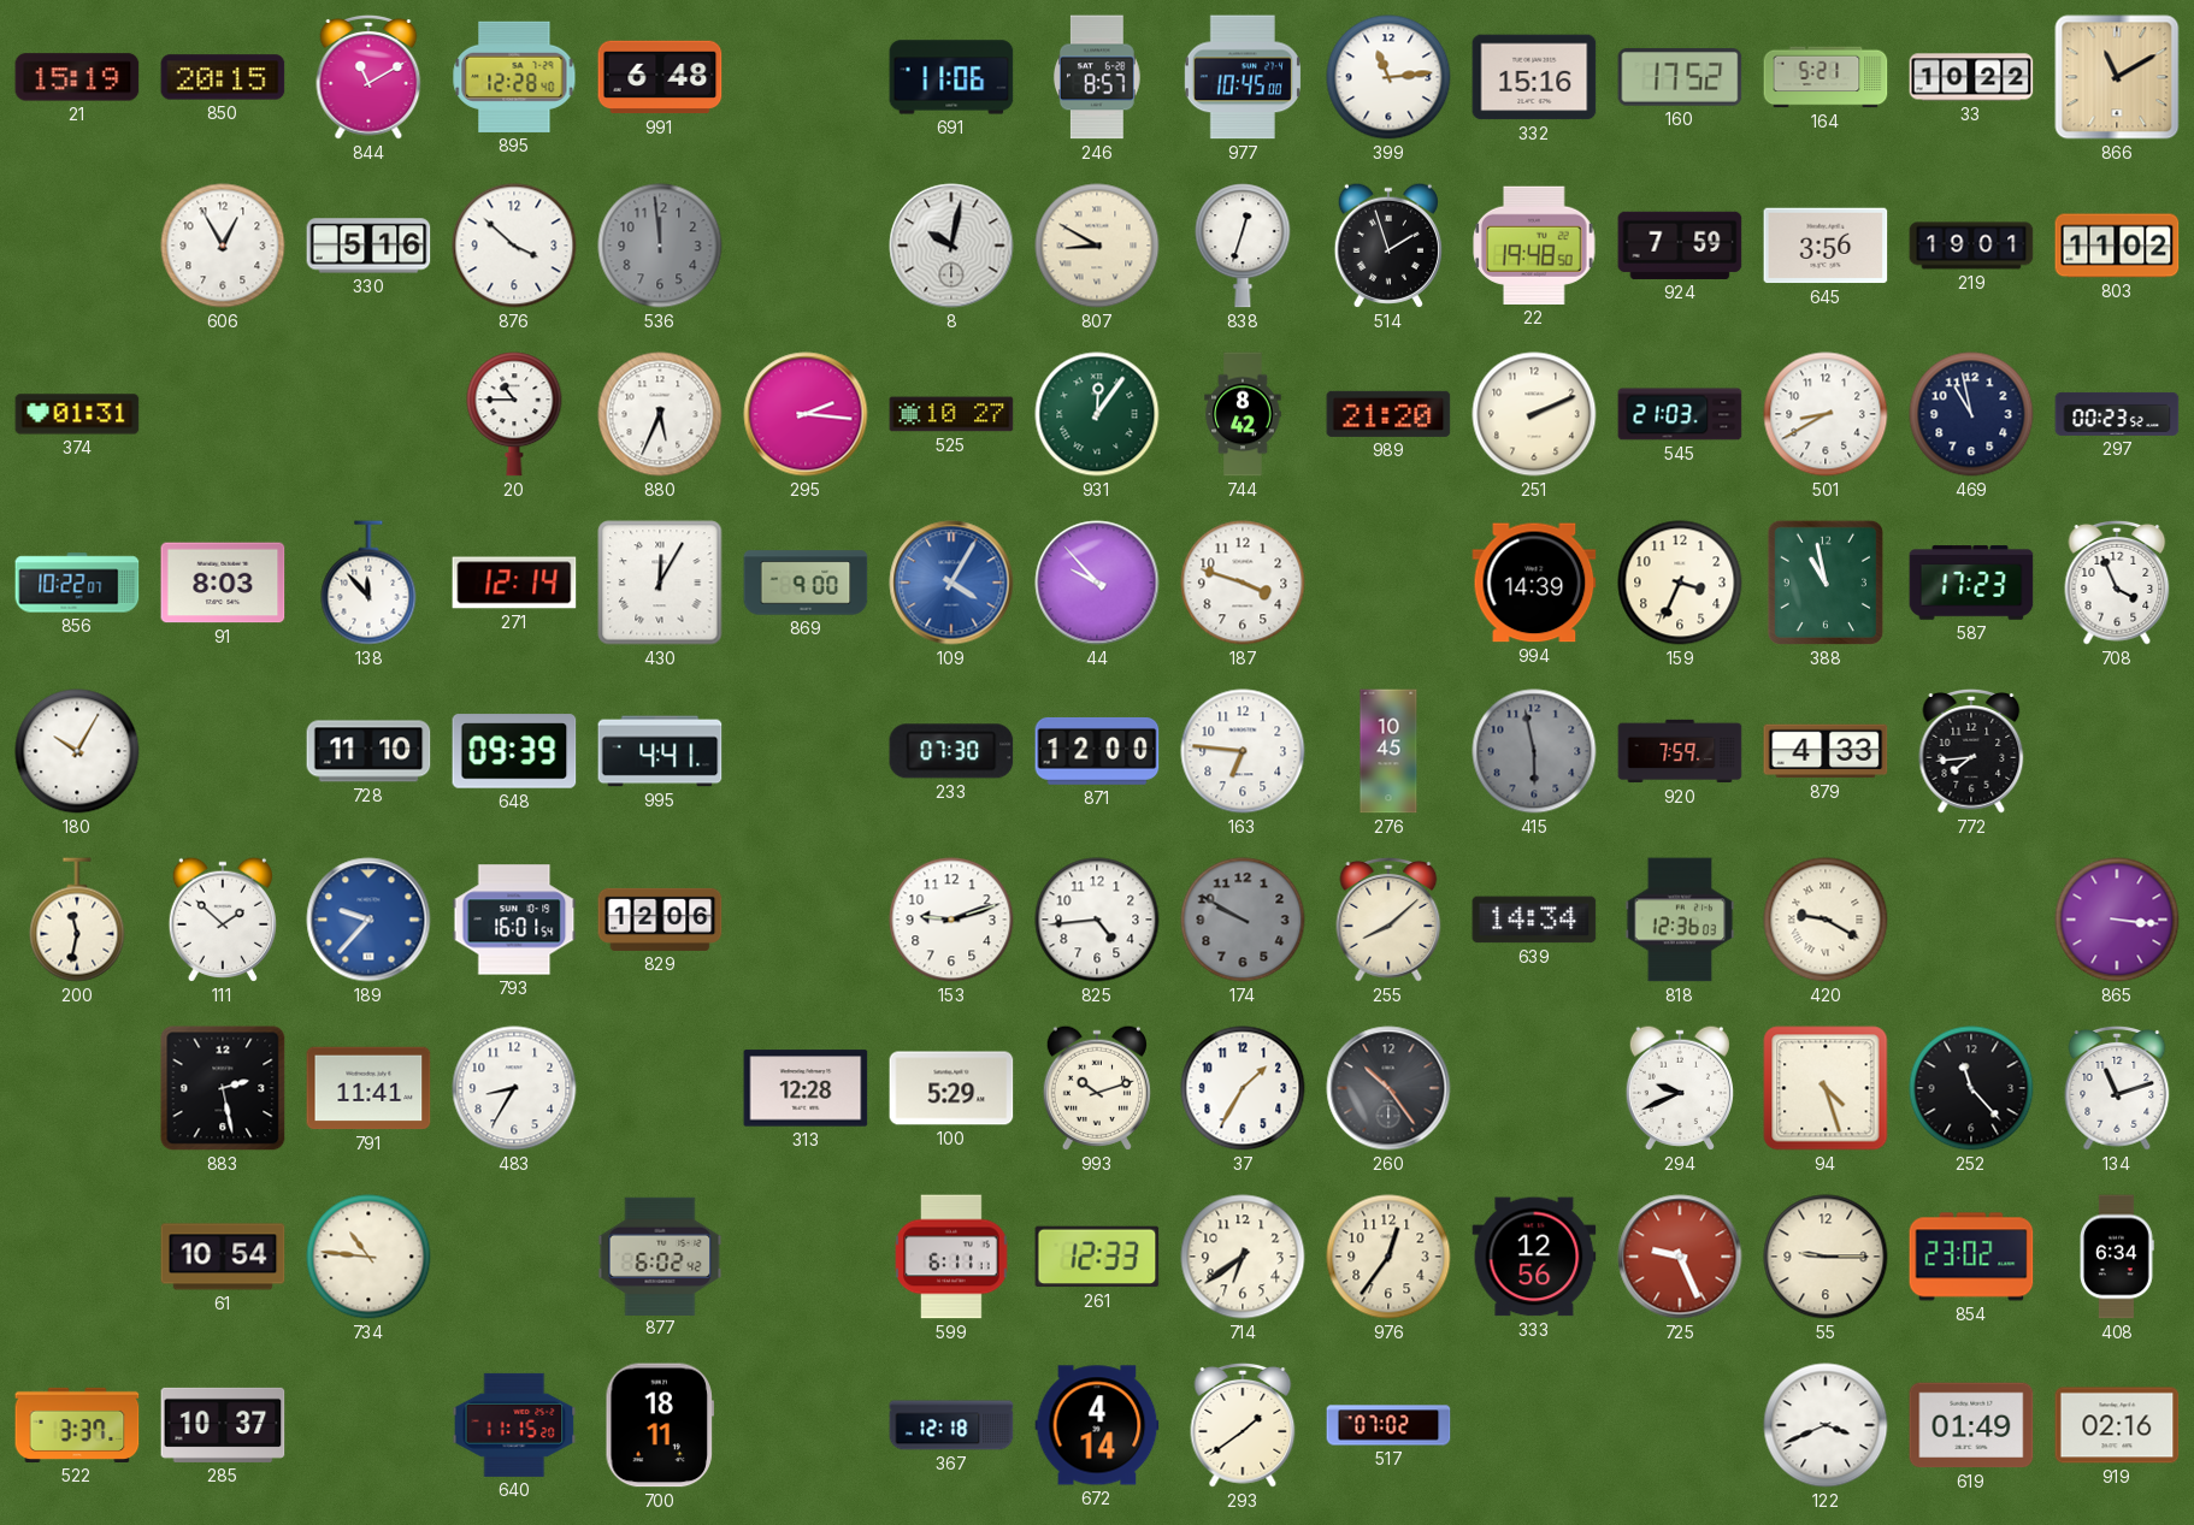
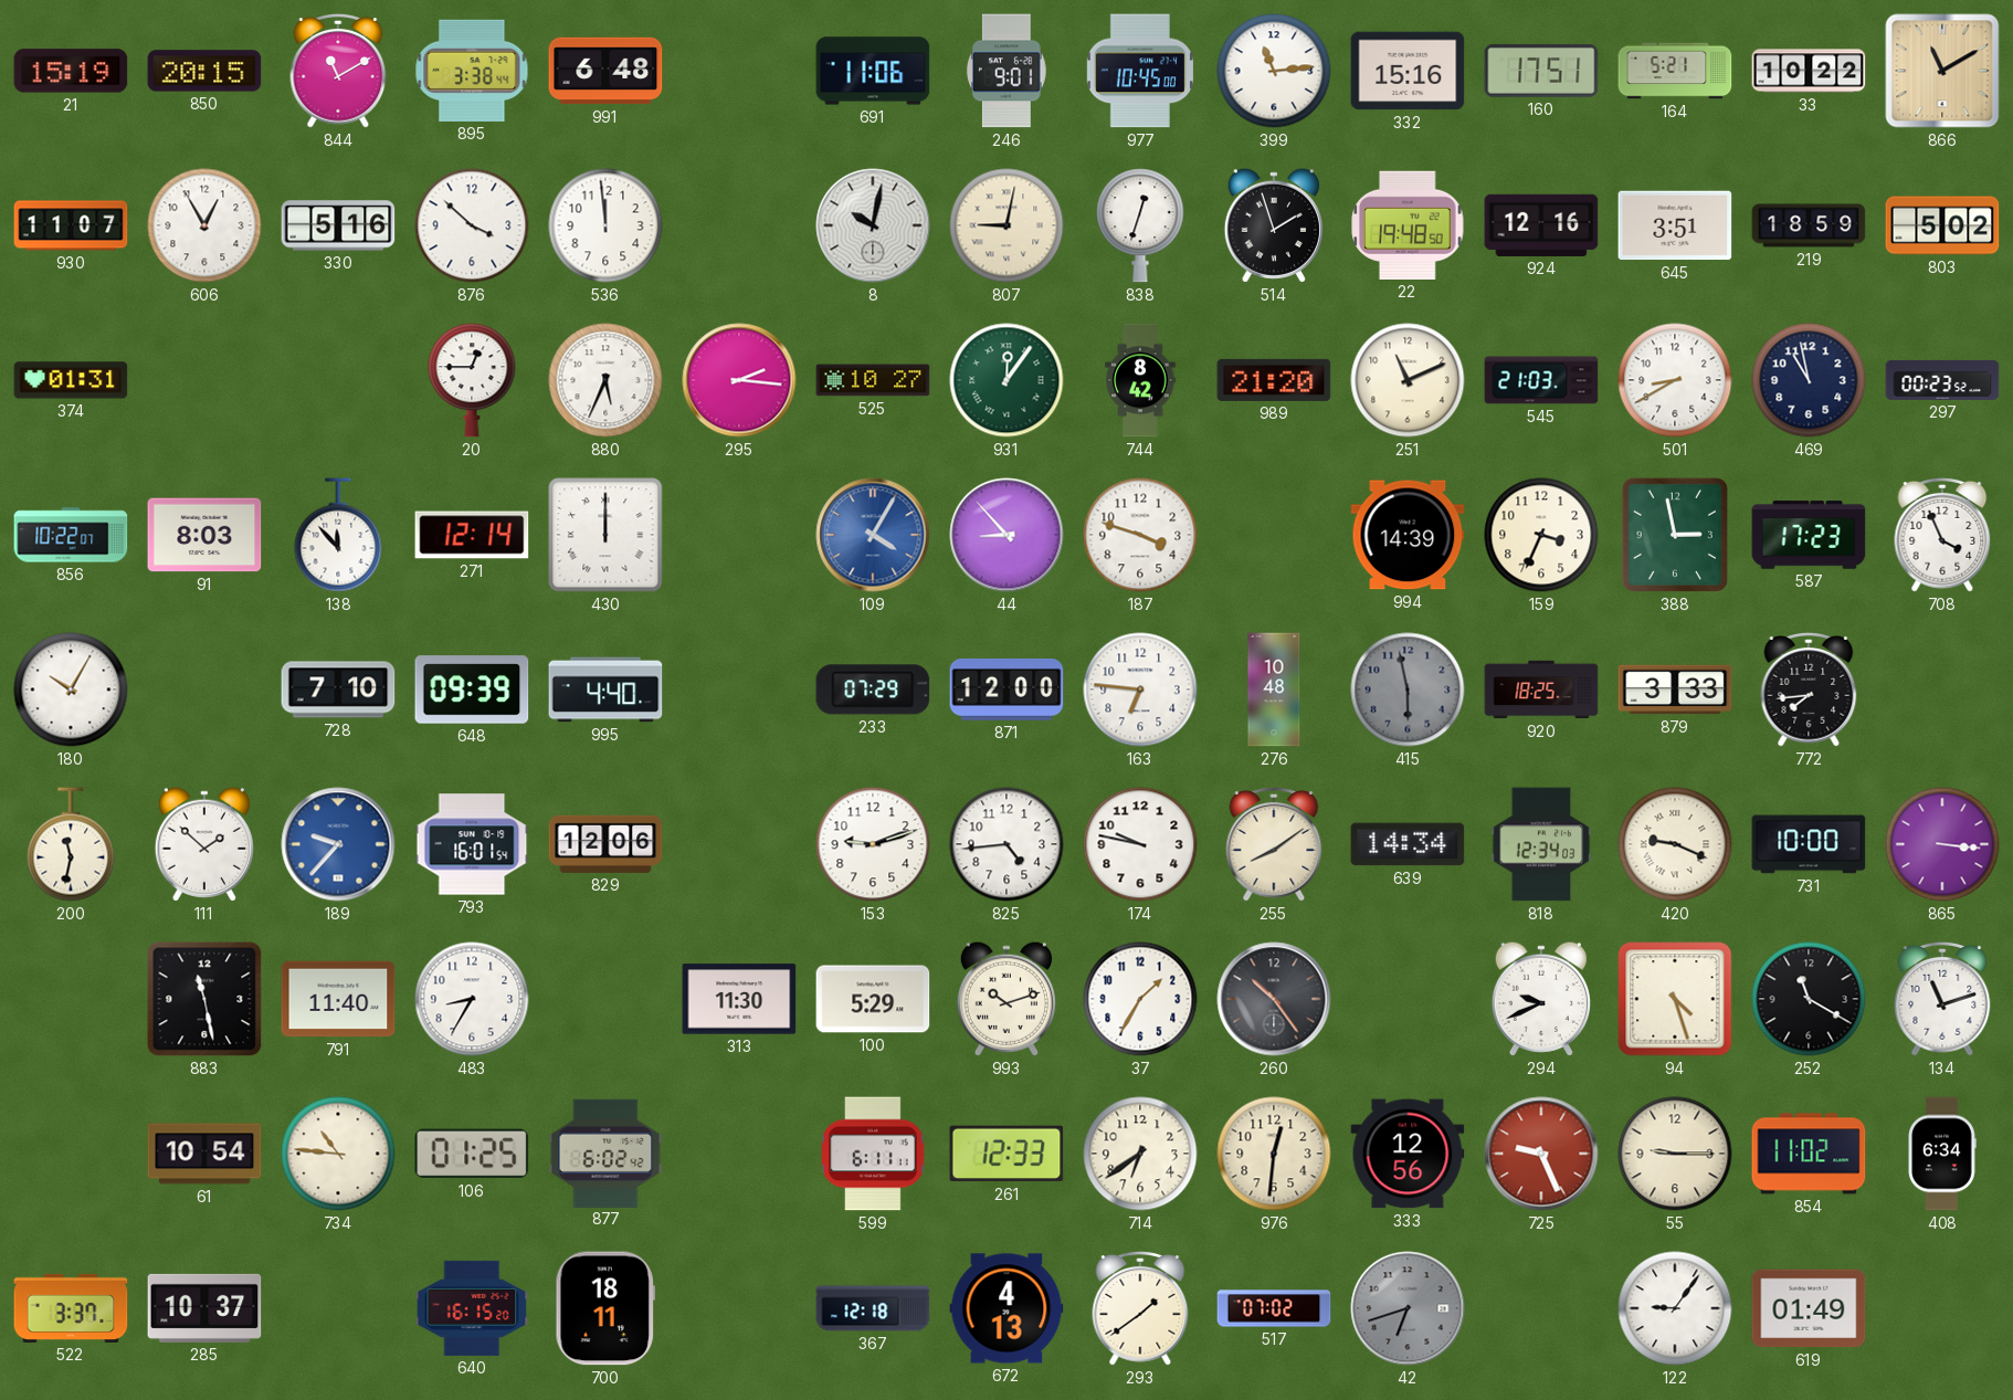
895: 12:28 -> 3:38
246: 8:57 -> 9:01
160: 17:52 -> 17:51
930: none -> 11:07
536 dial: grey -> white
807: 8:50 -> 9:02
924: 7:59 -> 12:16
645: 3:56 -> 3:51
219: 19:01 -> 18:59
803: 11:02 -> 5:02
20: 10:45 -> 12:45
251: 2:11 -> 11:11
430: 12:05 -> 12:00
869: 9:00 -> none
44: 9:53 -> 8:53
388: 10:58 -> 2:58
728: 11:10 -> 7:10
995: 4:41 -> 4:40
233: 07:30 -> 07:29
276: 10:45 -> 10:48
920: 7:59 -> 18:25
879: 4:33 -> 3:33
174: 9:50 -> 9:47
174 dial: grey -> white
255: 8:08 -> 8:09
818: 12:36 -> 12:34
420: 9:20 -> 9:19
731: none -> 10:00
883: 2:28 -> 11:28
791: 11:41 -> 11:40
313: 12:28 -> 11:30
252: 11:23 -> 11:20
106: none -> 01:25
976: 12:36 -> 12:31
854: 23:02 -> 11:02
640: 11:15 -> 16:15
672: 4:14 -> 4:13
42: none -> 6:42
122: 3:41 -> 9:06
919: 02:16 -> none
